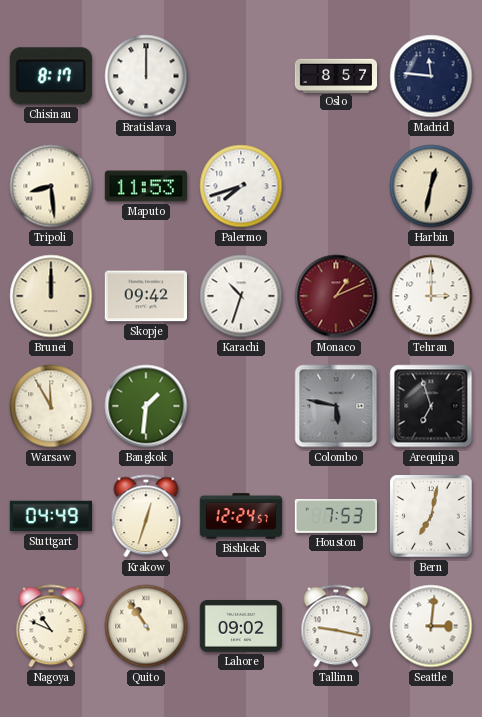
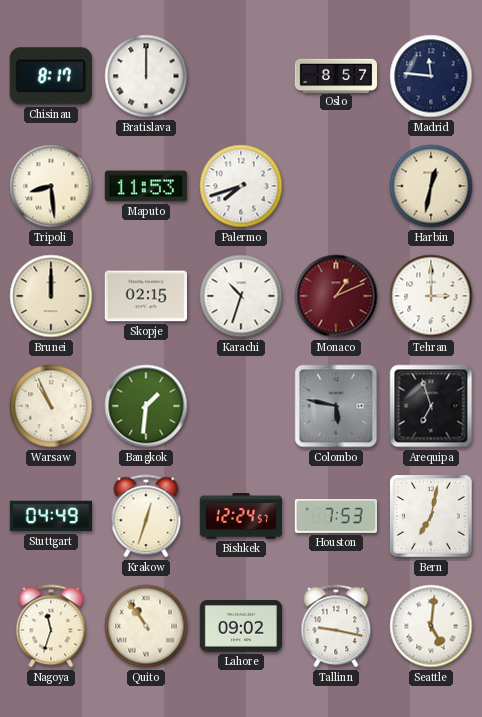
Skopje: 09:42 -> 02:15
Warsaw: 11:55 -> 10:56
Nagoya: 10:49 -> 11:33
Seattle: 3:01 -> 5:01
